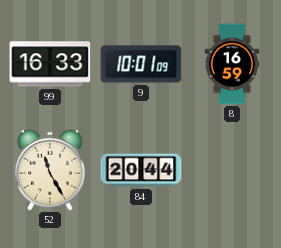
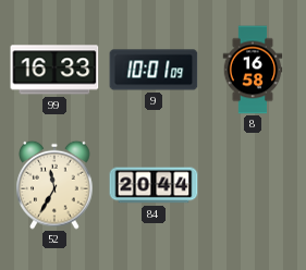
8: 16:59 -> 16:58
52: 11:25 -> 11:35
